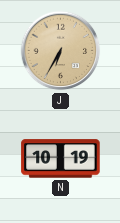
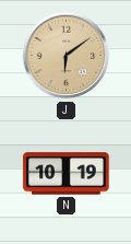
J: 6:35 -> 6:09
